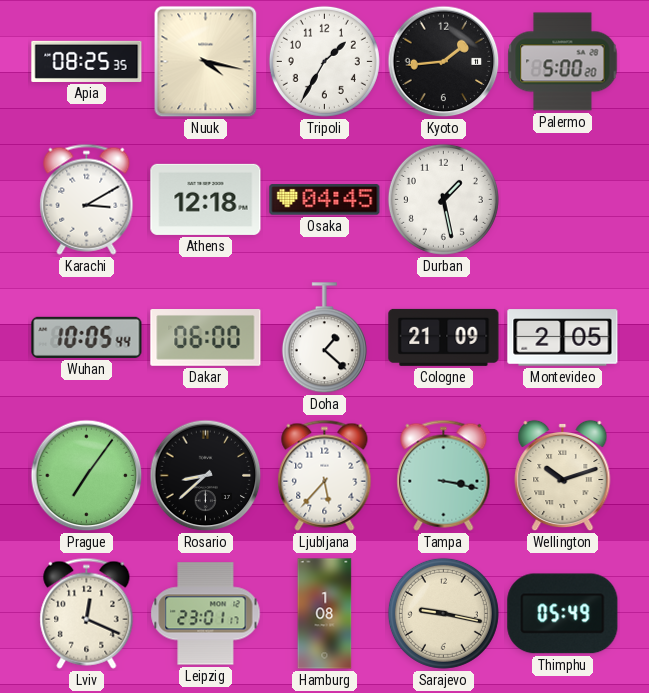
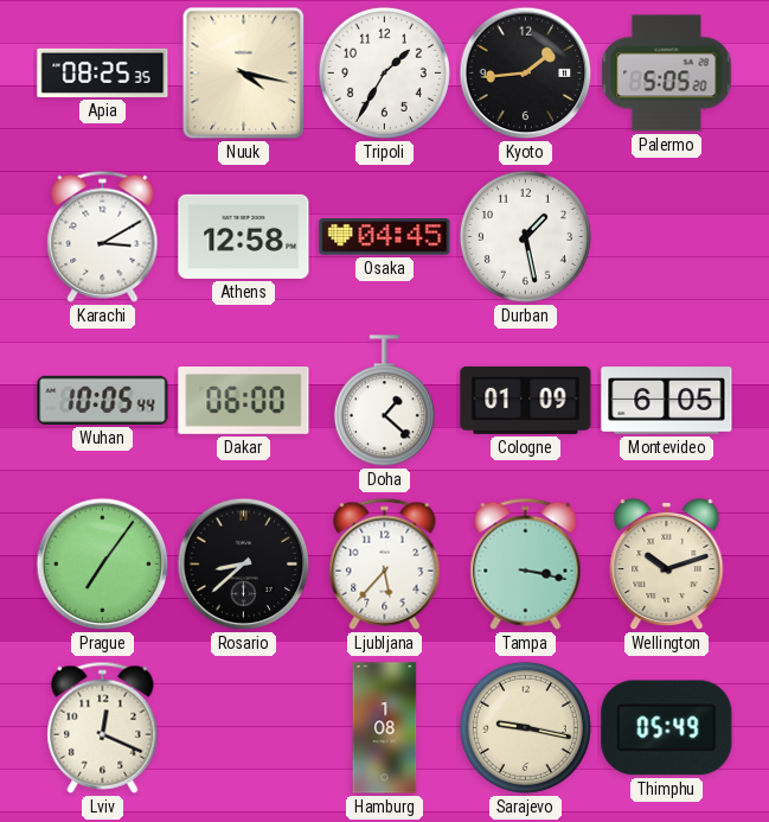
Palermo: 5:00 -> 5:05
Athens: 12:18 -> 12:58
Cologne: 21:09 -> 01:09
Montevideo: 2:05 -> 6:05
Leipzig: 23:01 -> none
